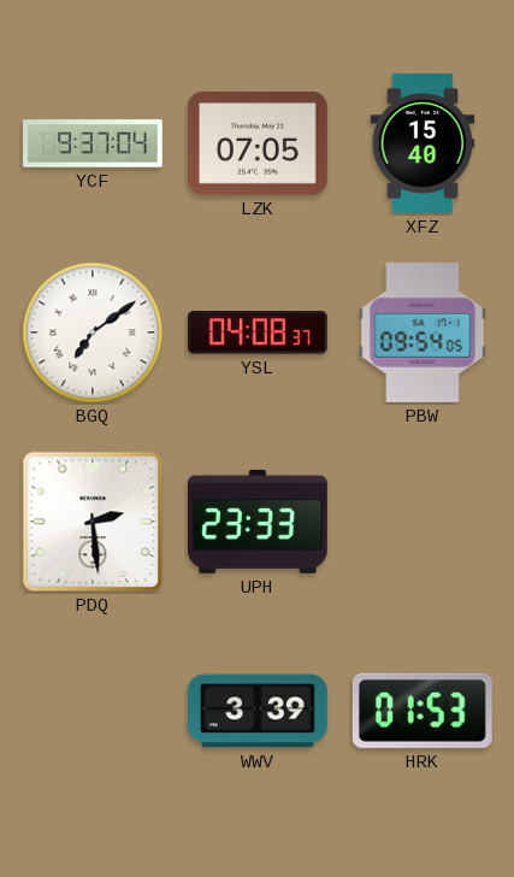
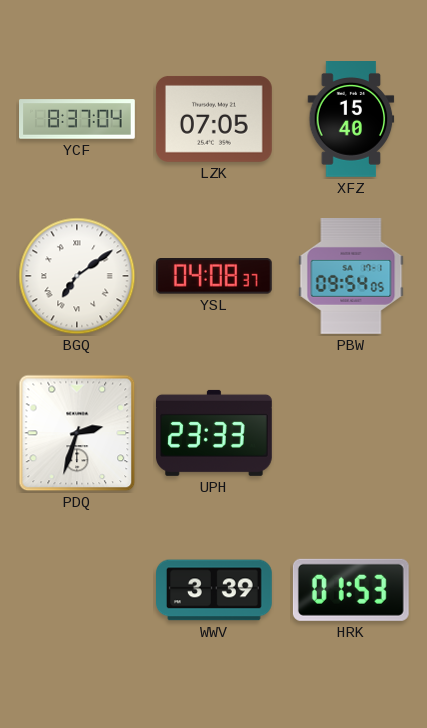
YCF: 9:37 -> 8:37
PDQ: 2:29 -> 2:33
